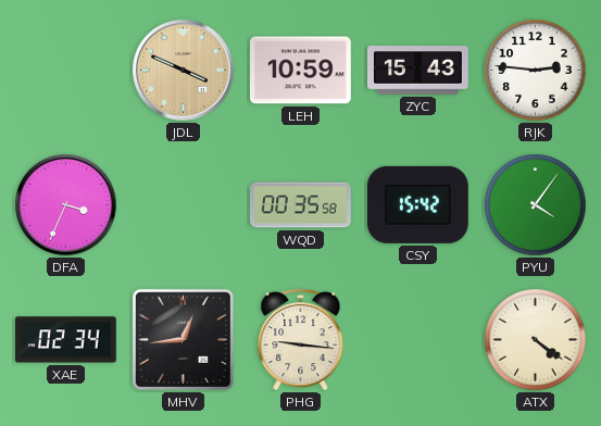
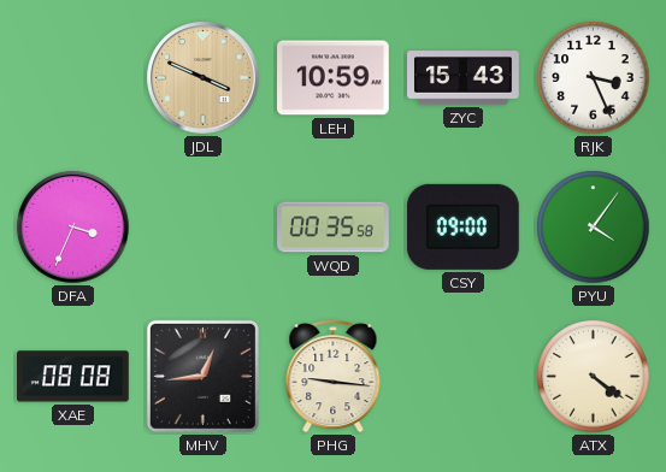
RJK: 2:46 -> 3:26
CSY: 15:42 -> 09:00
XAE: 02:34 -> 08:08
